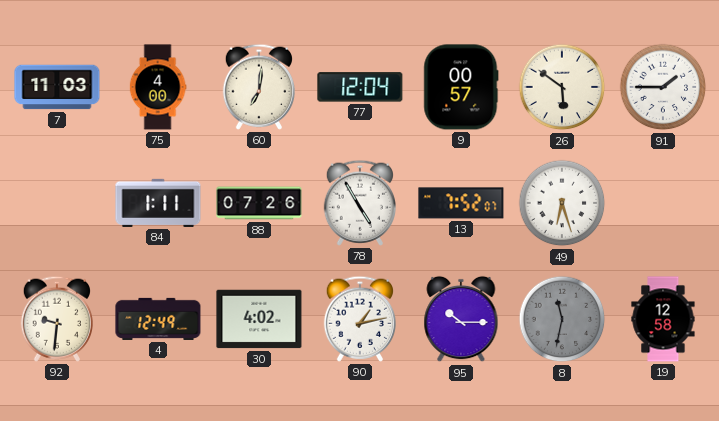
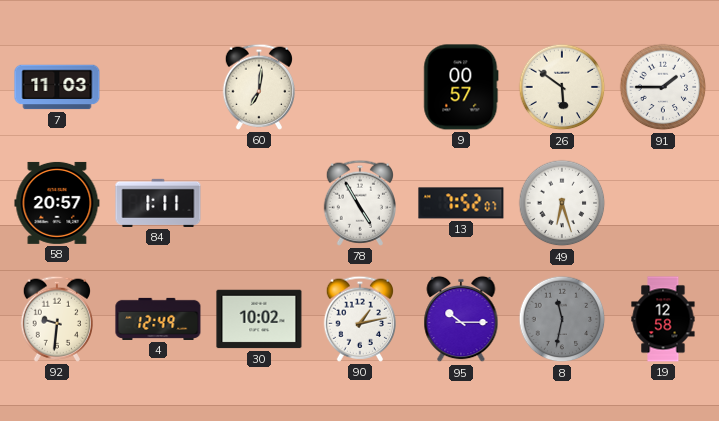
75: 4:00 -> none
77: 12:04 -> none
58: none -> 20:57
88: 07:26 -> none
30: 4:02 -> 10:02
